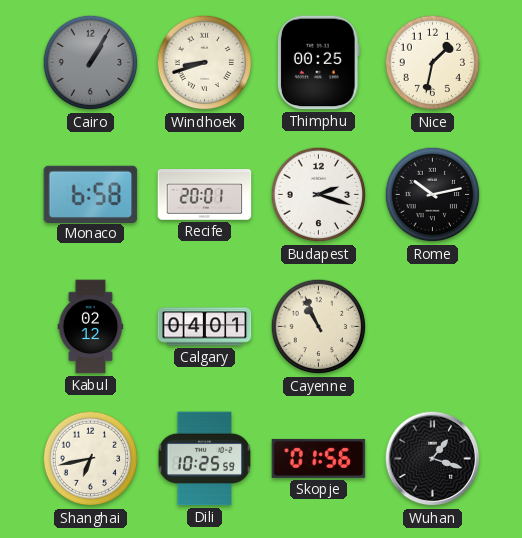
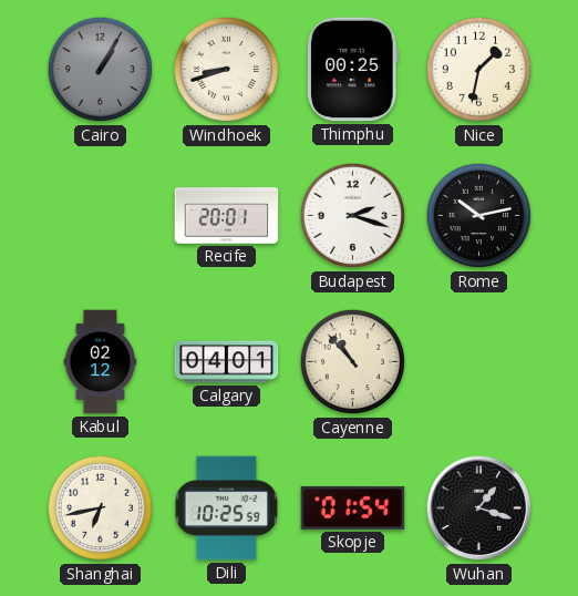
Monaco: 6:58 -> none
Cayenne: 10:56 -> 10:53
Skopje: 01:56 -> 01:54
